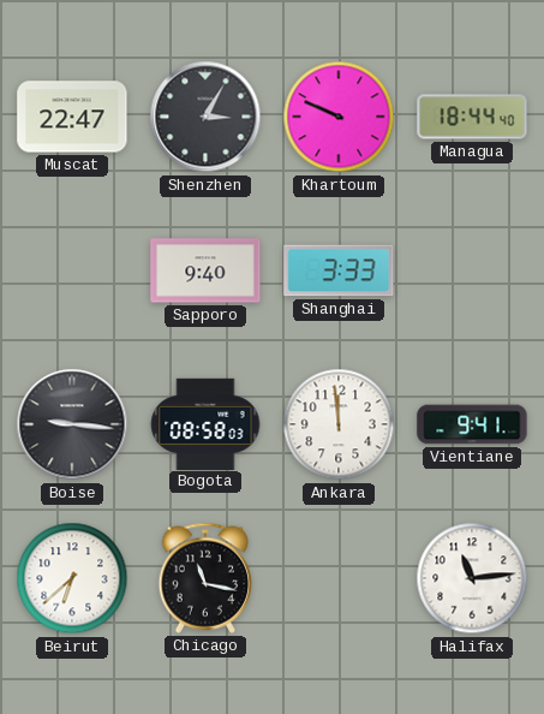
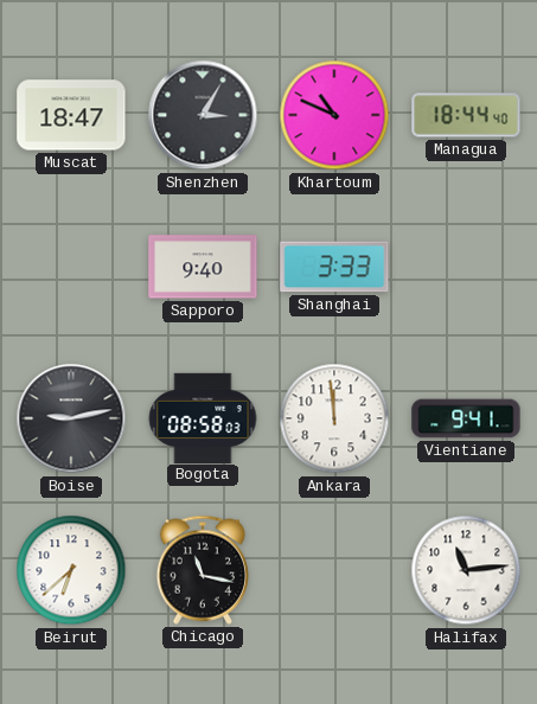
Muscat: 22:47 -> 18:47
Khartoum: 9:49 -> 10:49
Boise: 9:16 -> 9:13
